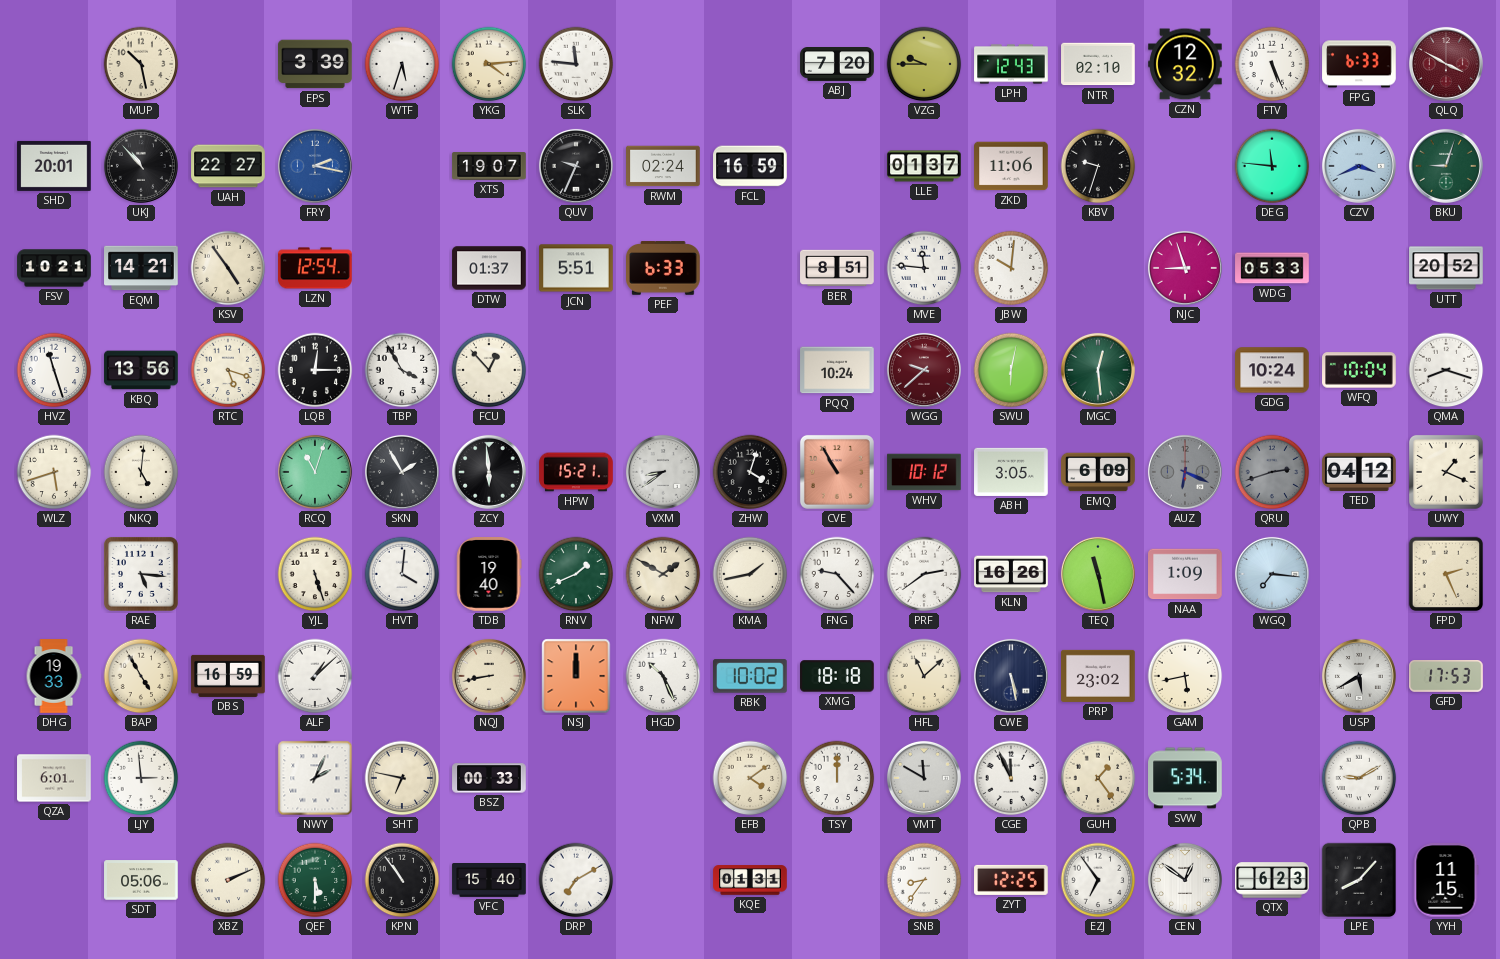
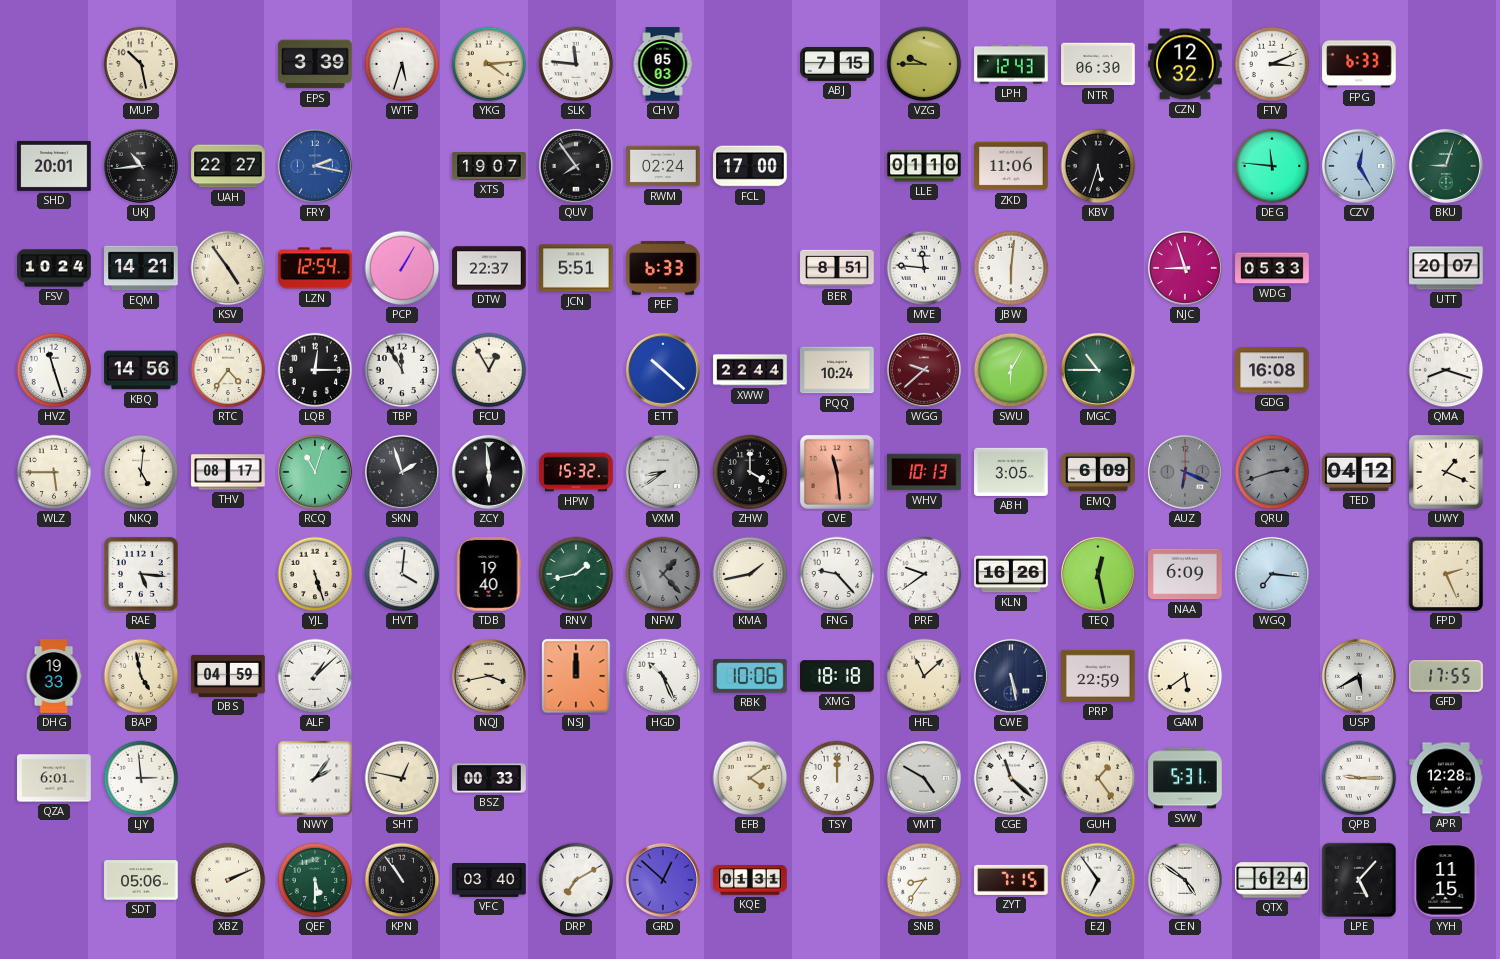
CHV: none -> 05:03
ABJ: 7:20 -> 7:15
NTR: 02:10 -> 06:30
FTV: 5:26 -> 3:11
QLQ: 3:50 -> none
UKJ: 10:53 -> 10:44
QUV: 9:34 -> 7:54
FCL: 16:59 -> 17:00
LLE: 01:37 -> 01:10
KBV: 9:33 -> 5:33
CZV: 3:41 -> 12:25
FSV: 10:21 -> 10:24
PCP: none -> 1:05
DTW: 01:37 -> 22:37
JBW: 10:01 -> 6:01
UTT: 20:52 -> 20:07
KBQ: 13:56 -> 14:56
RTC: 5:18 -> 4:36
TBP: 3:55 -> 11:55
FCU: 12:53 -> 12:55
ETT: none -> 10:22
XWW: none -> 22:44
SWU: 6:02 -> 6:05
MGC: 12:29 -> 10:45
GDG: 10:24 -> 16:08
WFQ: 10:04 -> none
WLZ: 5:42 -> 5:45
THV: none -> 08:17
SKN: 1:55 -> 1:57
HPW: 15:21 -> 15:32
ZHW: 4:03 -> 4:00
CVE: 10:55 -> 11:29
WHV: 10:12 -> 10:13
RNV: 1:41 -> 1:43
NFW: 1:50 -> 1:23
NFW dial: cream -> grey
PRF: 2:39 -> 9:39
TEQ: 11:28 -> 12:28
NAA: 1:09 -> 6:09
BAP: 4:55 -> 4:58
DBS: 16:59 -> 04:59
NQJ: 8:43 -> 3:43
RBK: 10:02 -> 10:06
PRP: 23:02 -> 22:59
GAM: 5:43 -> 5:39
GFD: 17:53 -> 17:55
NWY: 2:04 -> 2:06
SHT: 6:47 -> 12:47
VMT: 11:50 -> 4:50
CGE: 11:56 -> 11:22
SVW: 5:34 -> 5:31
QPB: 9:10 -> 9:15
APR: none -> 12:28
VFC: 15:40 -> 03:40
GRD: none -> 12:52
ZYT: 12:25 -> 7:15
CEN: 12:51 -> 4:51
QTX: 6:23 -> 6:24
LPE: 8:07 -> 5:07
